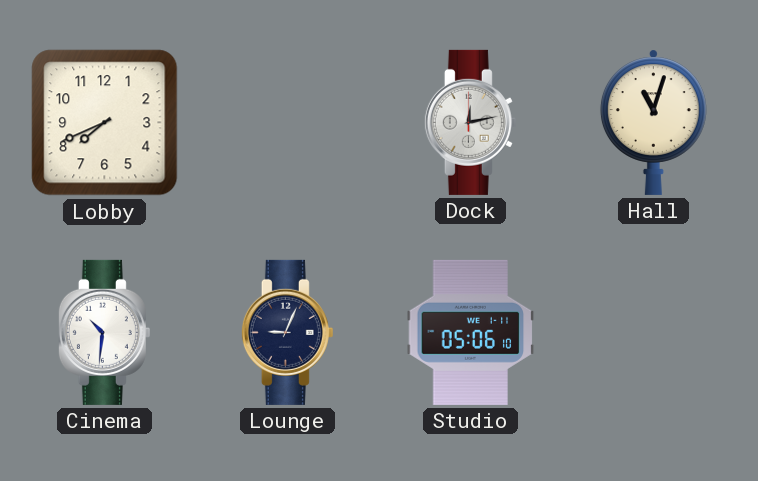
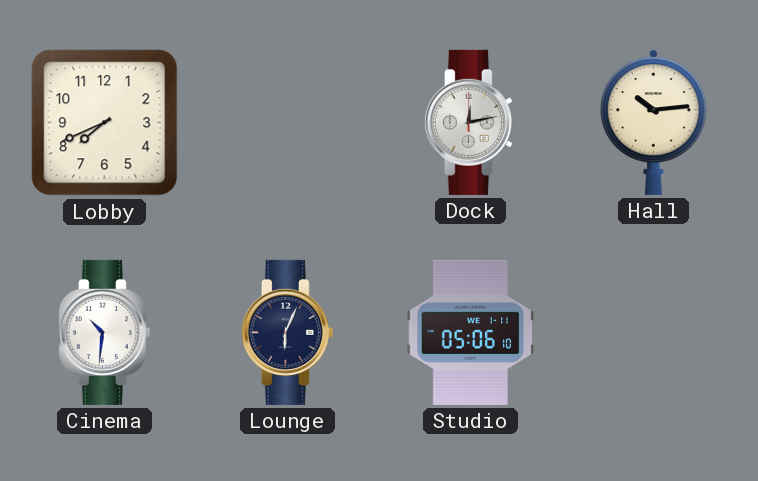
Hall: 11:03 -> 10:14
Lounge: 9:04 -> 6:04
